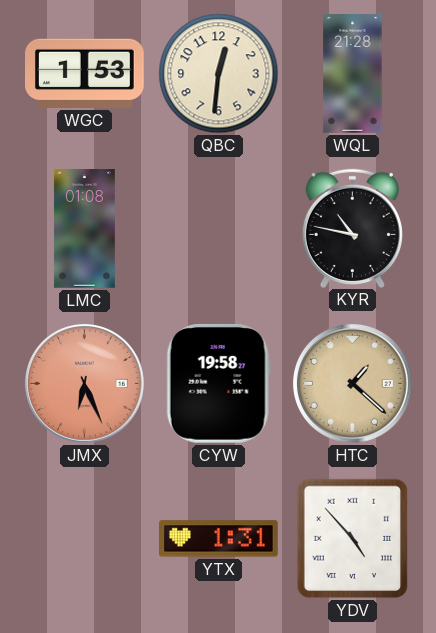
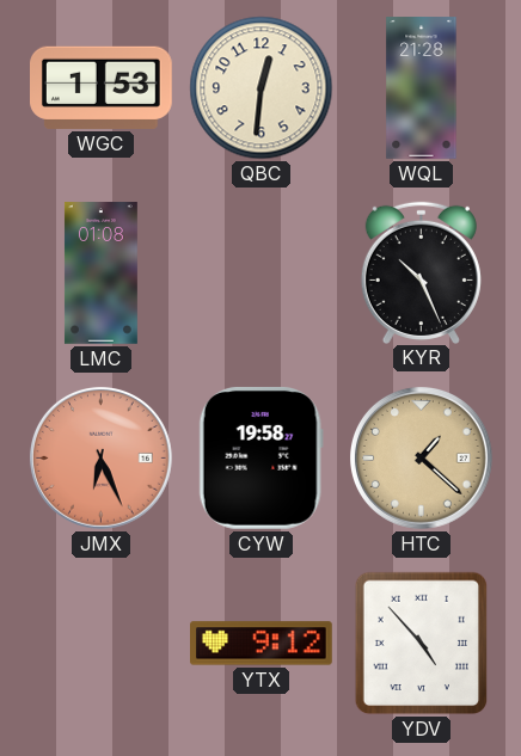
KYR: 10:47 -> 10:26
YTX: 1:31 -> 9:12
